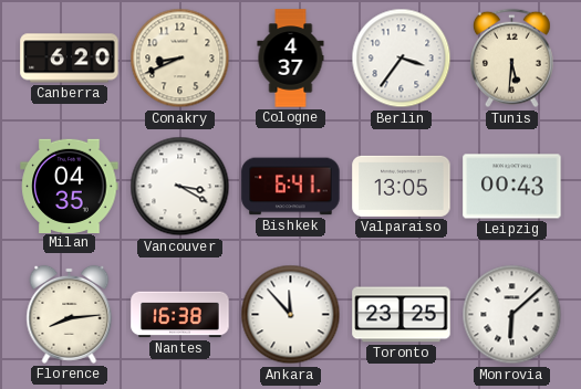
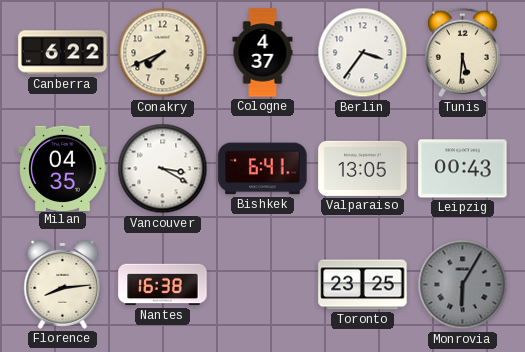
Canberra: 6:20 -> 6:22
Conakry: 8:41 -> 7:41
Ankara: 11:53 -> none
Monrovia: 6:08 -> 6:05
Monrovia dial: white -> grey
